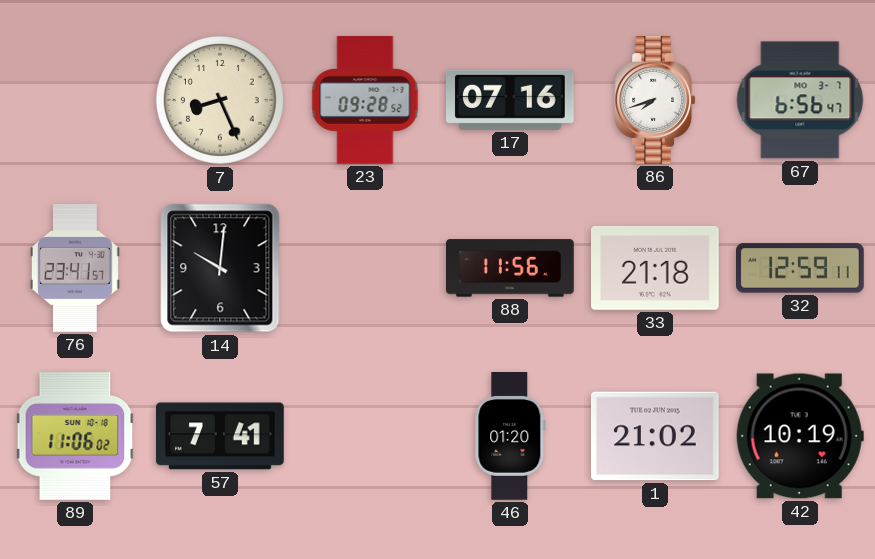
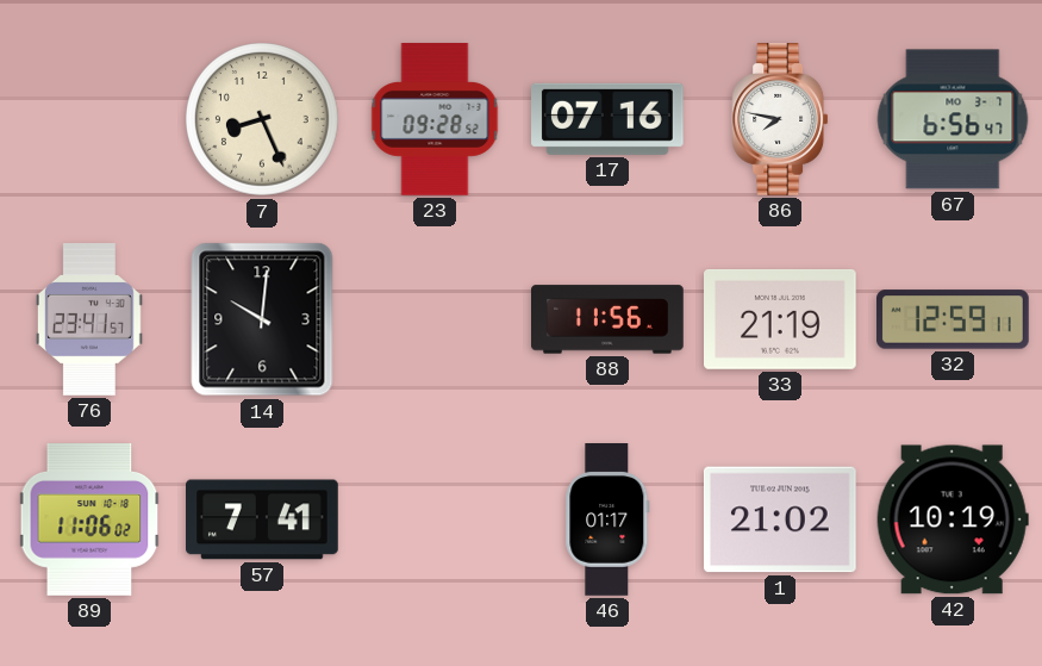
86: 7:42 -> 7:47
33: 21:18 -> 21:19
46: 01:20 -> 01:17
